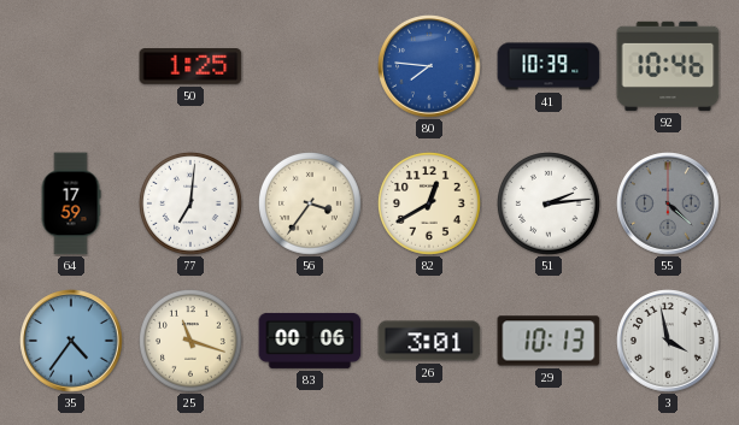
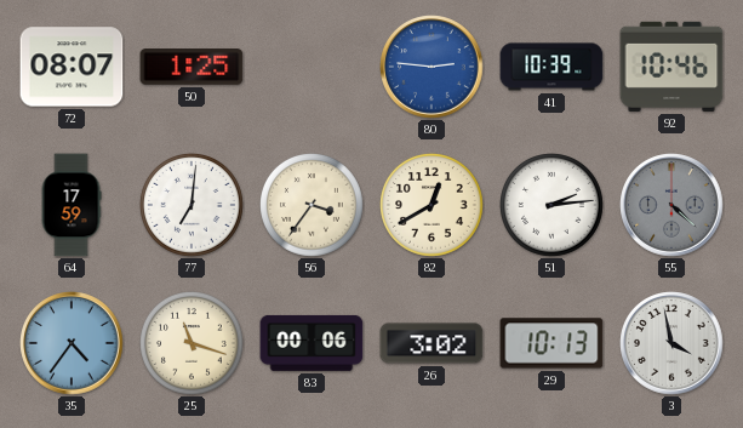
72: none -> 08:07
80: 7:46 -> 2:46
26: 3:01 -> 3:02
